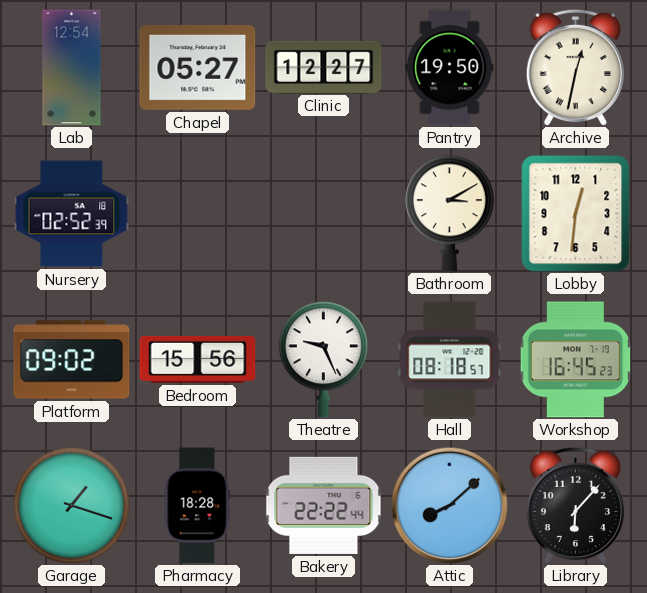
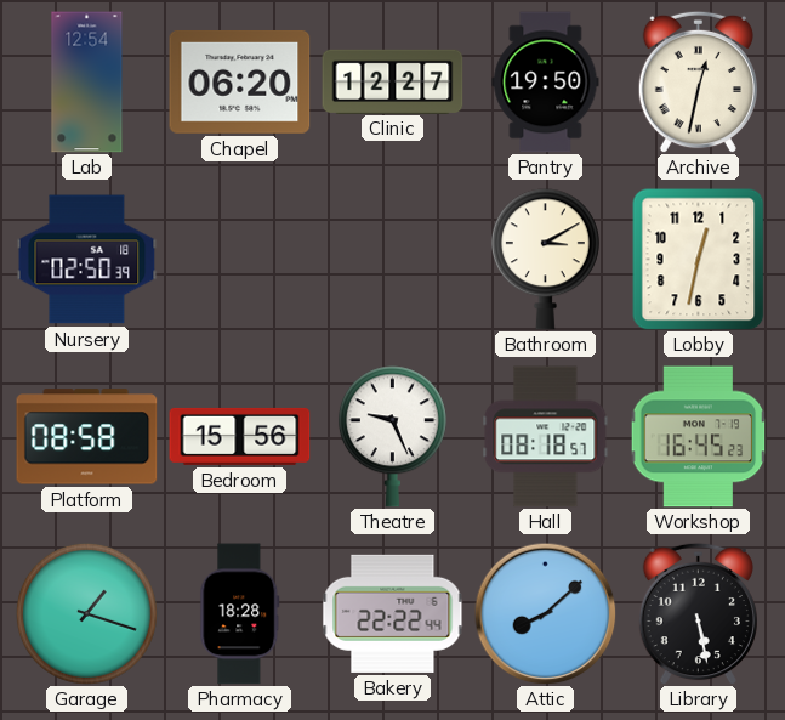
Chapel: 05:27 -> 06:20
Nursery: 02:52 -> 02:50
Lobby: 12:31 -> 12:32
Platform: 09:02 -> 08:58
Library: 6:07 -> 5:28
